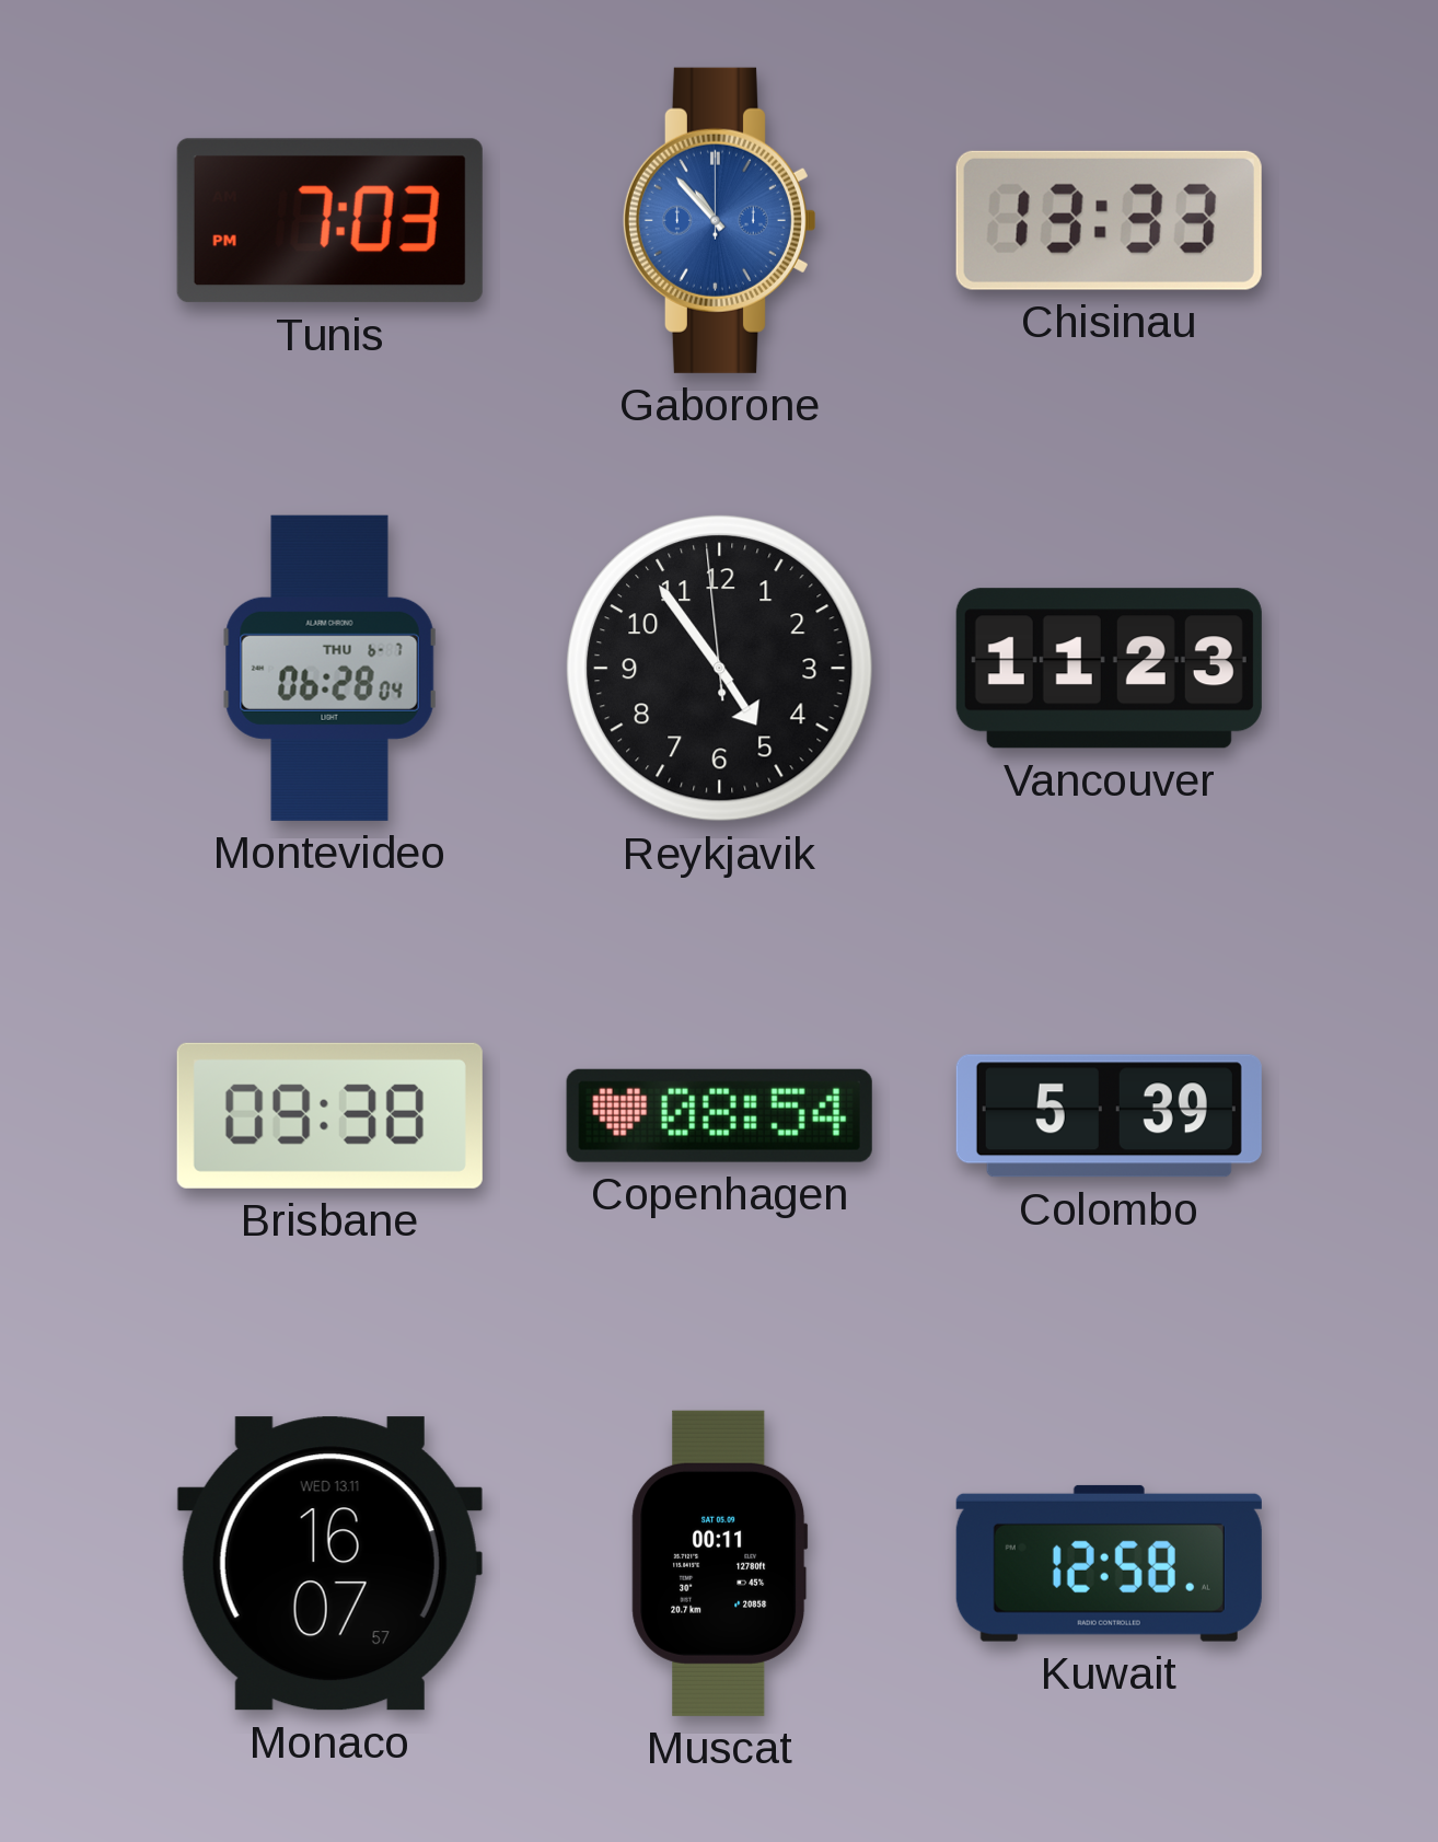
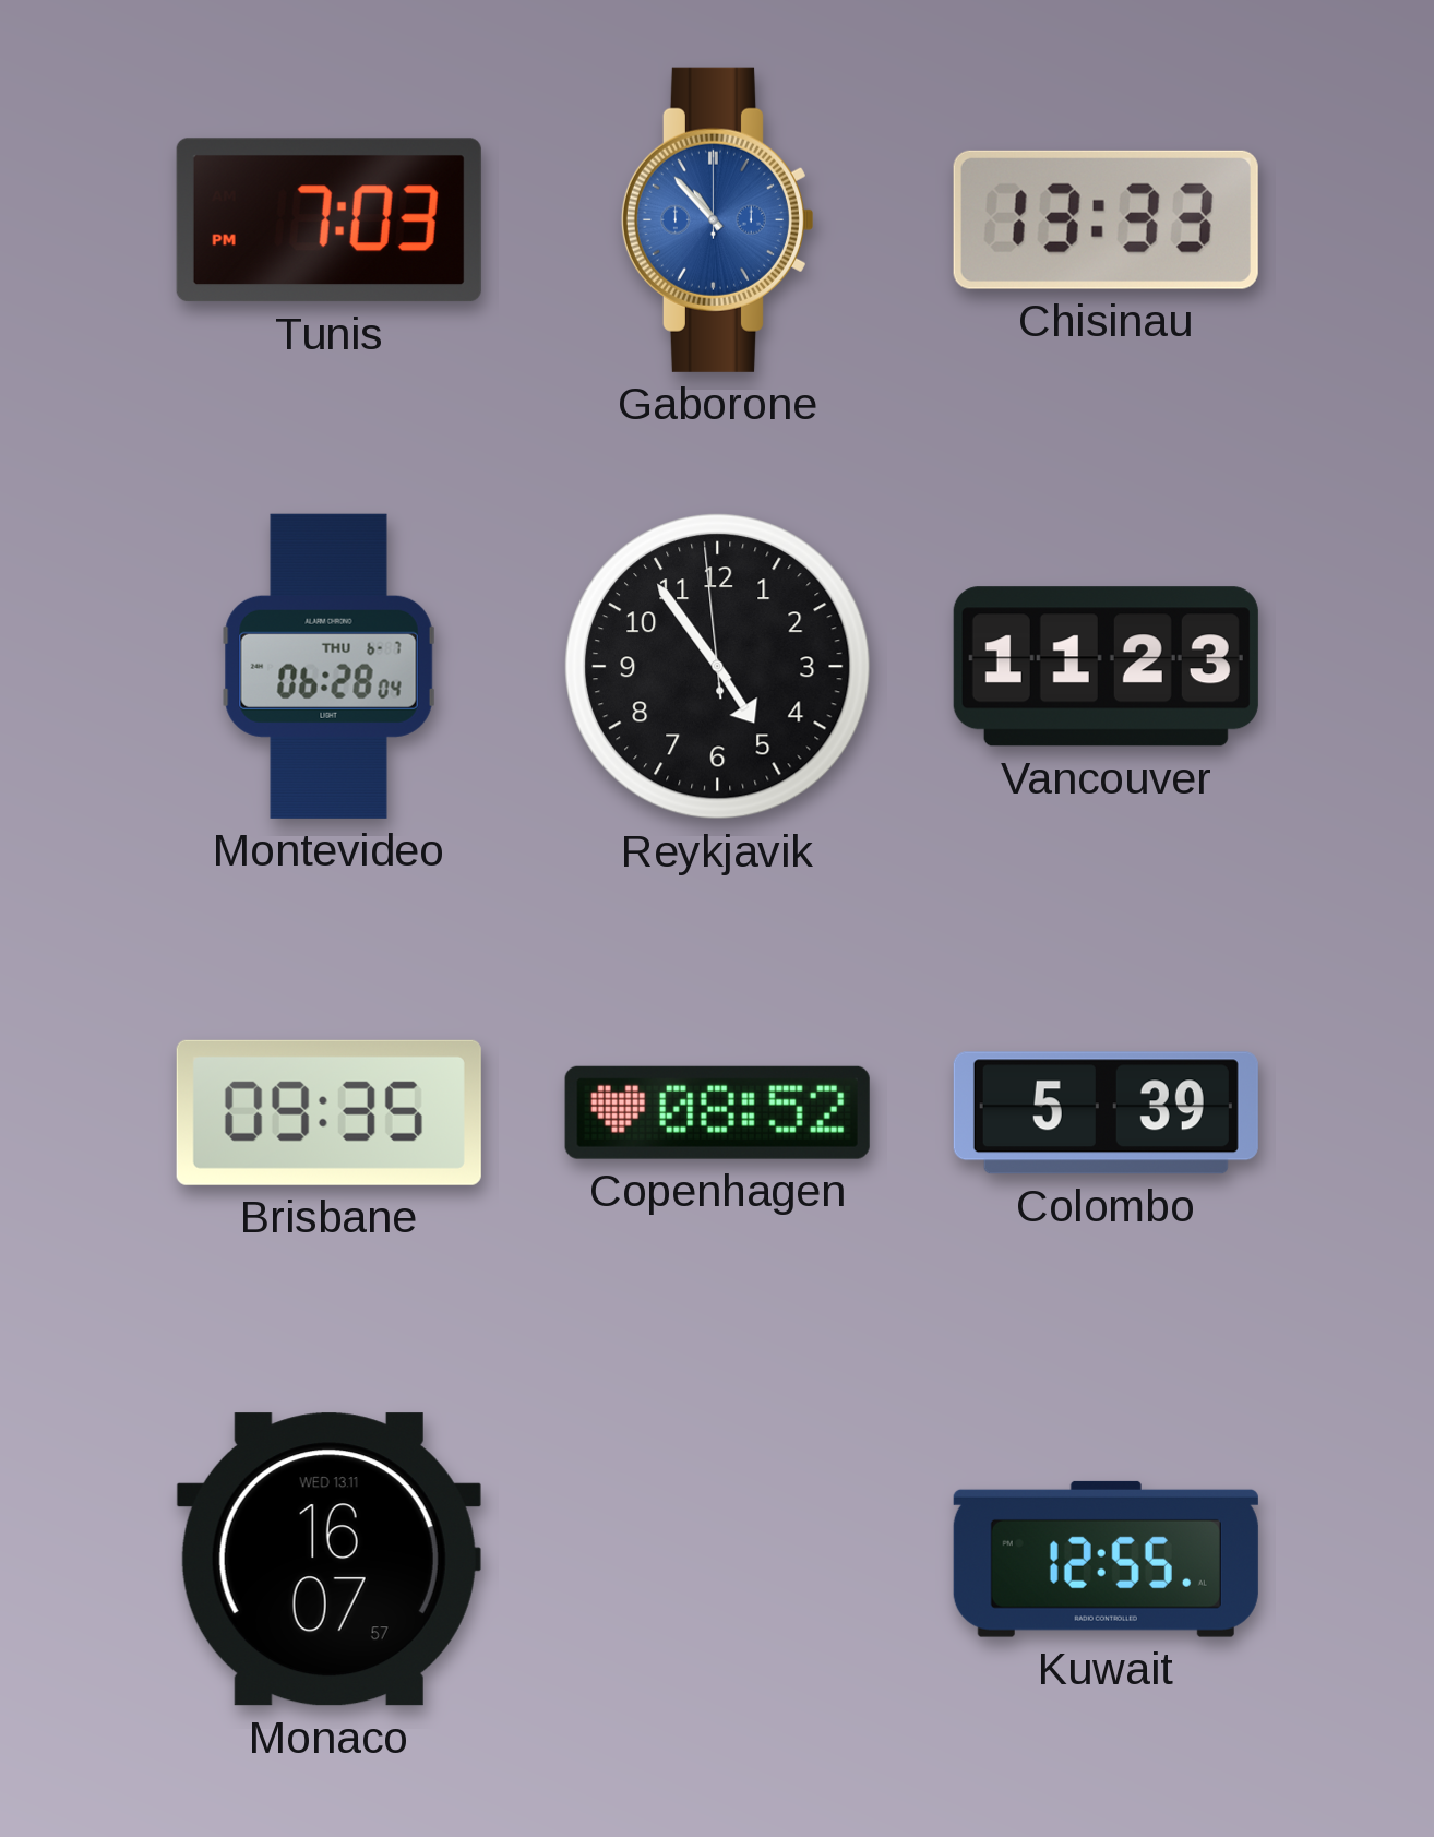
Brisbane: 09:38 -> 09:35
Copenhagen: 08:54 -> 08:52
Muscat: 00:11 -> none
Kuwait: 12:58 -> 12:55
